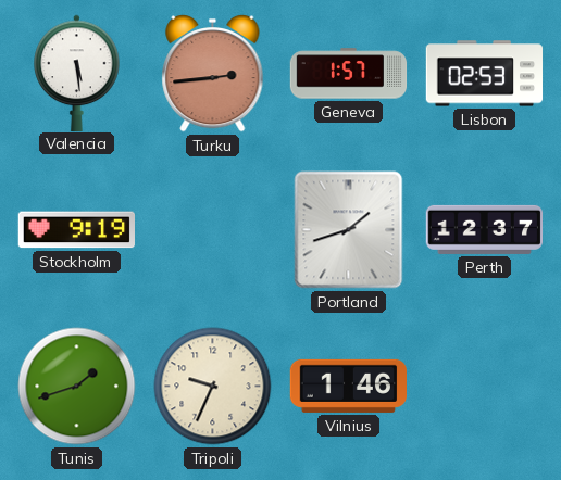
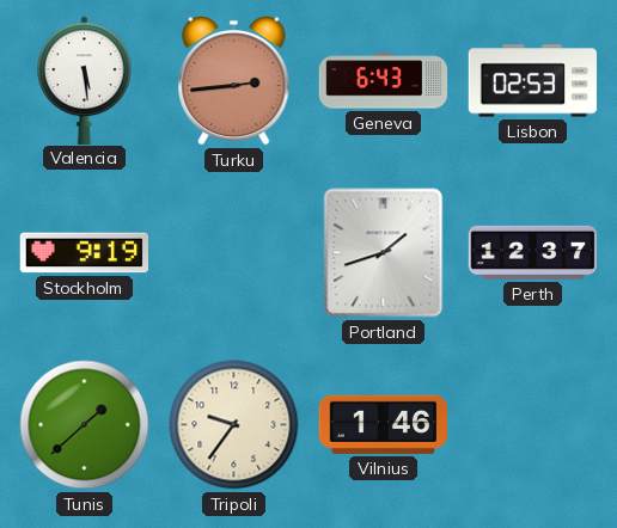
Geneva: 1:57 -> 6:43
Tunis: 1:42 -> 1:38
Tripoli: 9:34 -> 9:36
